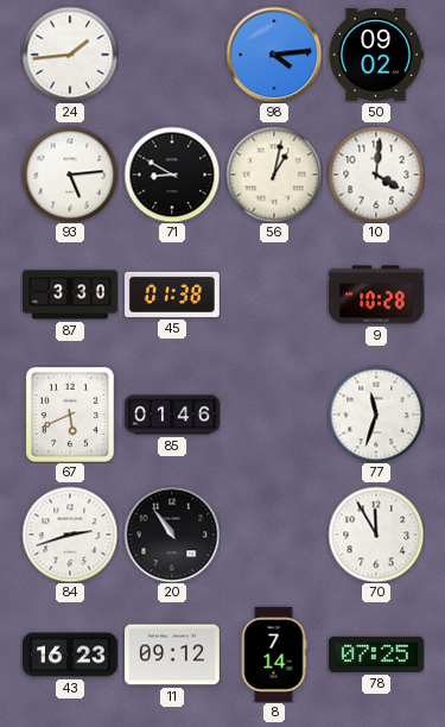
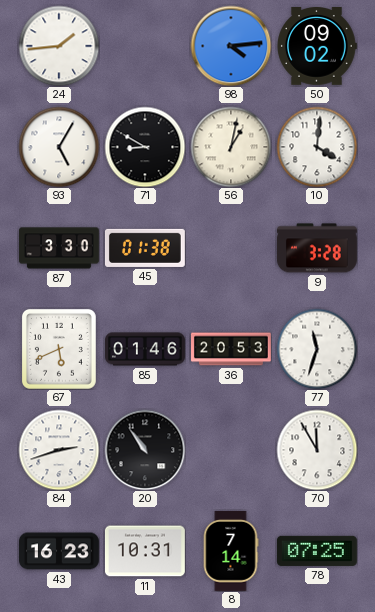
93: 5:14 -> 5:05
9: 10:28 -> 3:28
36: none -> 20:53
11: 09:12 -> 10:31
